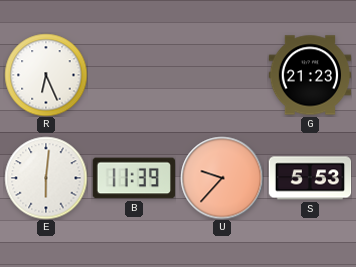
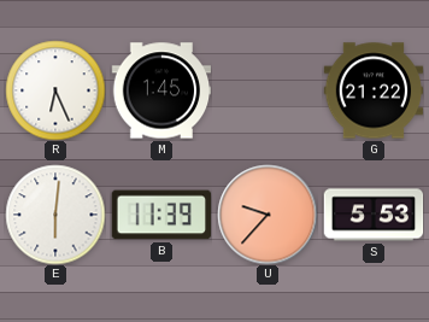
M: none -> 1:45
G: 21:23 -> 21:22
